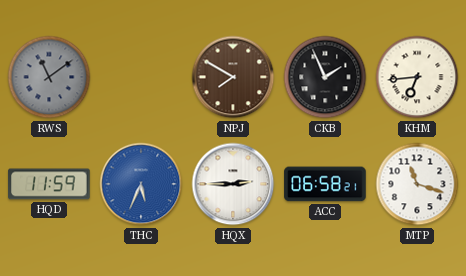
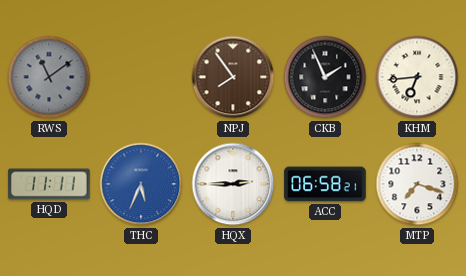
NPJ: 7:50 -> 7:54
HQD: 11:59 -> 11:11
MTP: 11:18 -> 7:18
